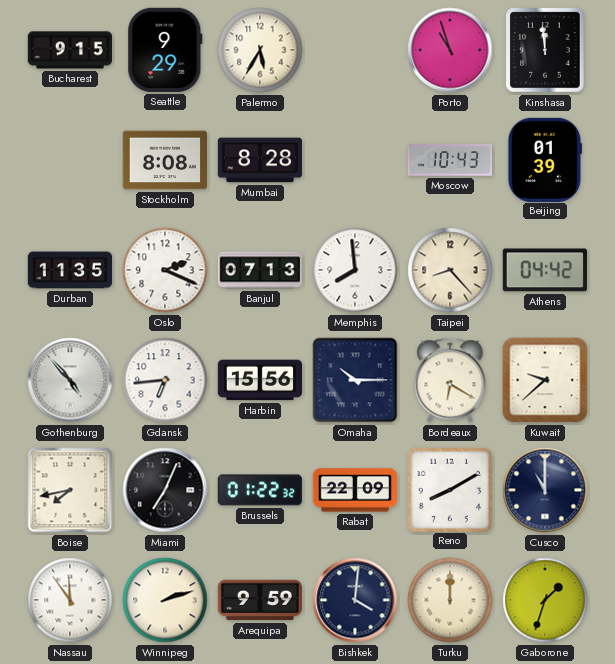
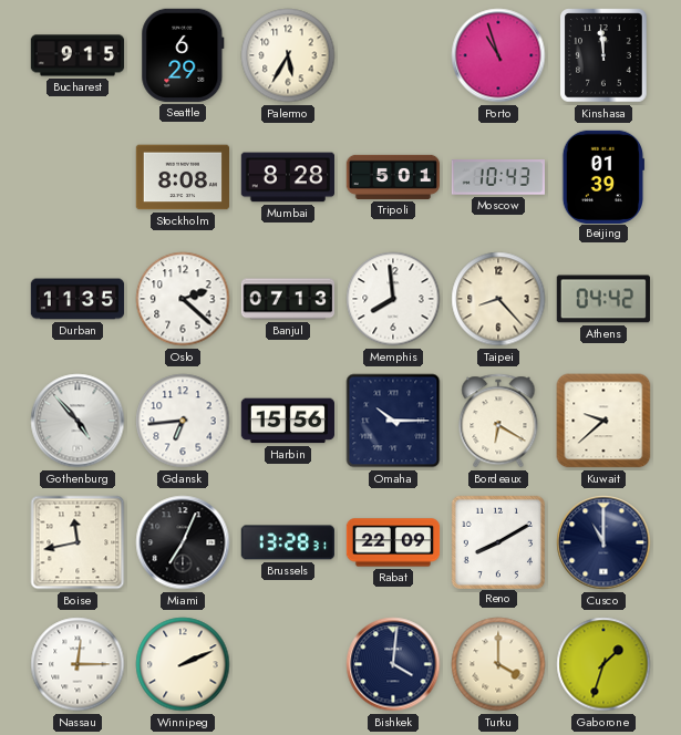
Seattle: 9:29 -> 6:29
Tripoli: none -> 5:01
Oslo: 2:19 -> 2:22
Boise: 7:43 -> 11:43
Brussels: 01:22 -> 13:28
Nassau: 11:54 -> 12:15
Winnipeg: 2:12 -> 2:11
Arequipa: 9:59 -> none
Turku: 12:00 -> 4:00
